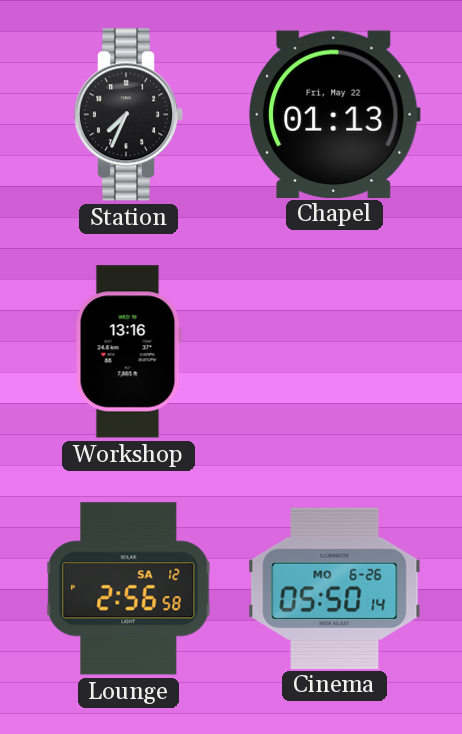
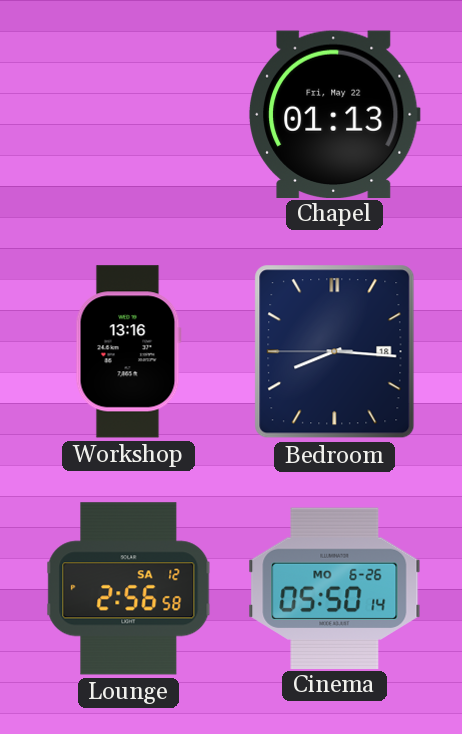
Station: 7:34 -> none
Bedroom: none -> 8:15
